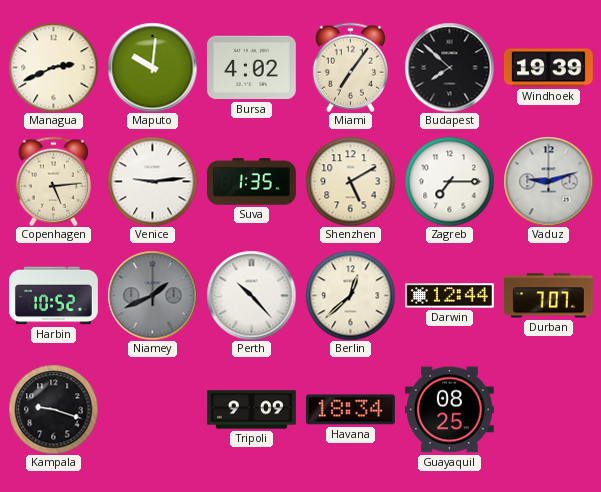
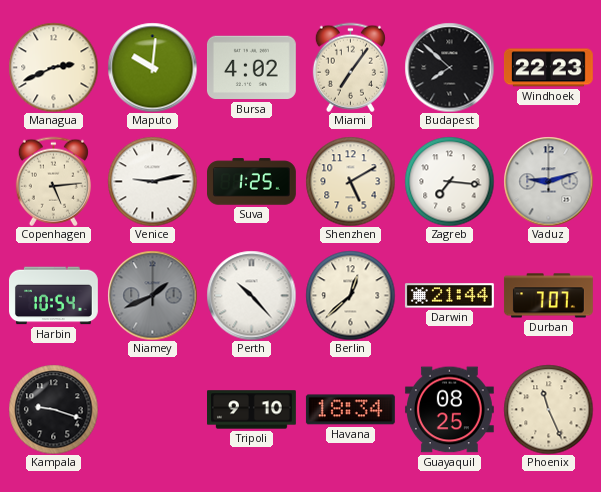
Windhoek: 19:39 -> 22:23
Venice: 9:14 -> 9:13
Suva: 1:35 -> 1:25
Zagreb: 7:15 -> 7:16
Harbin: 10:52 -> 10:54
Darwin: 12:44 -> 21:44
Tripoli: 9:09 -> 9:10
Phoenix: none -> 11:26
